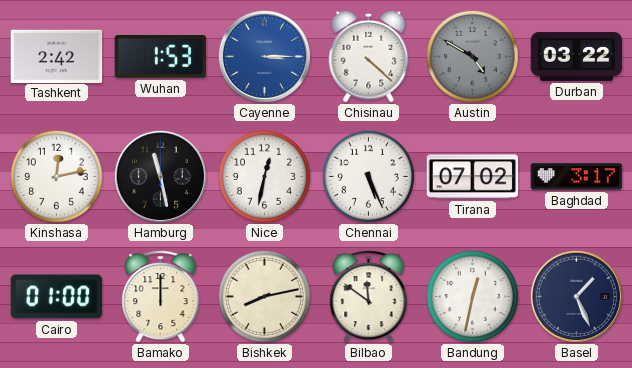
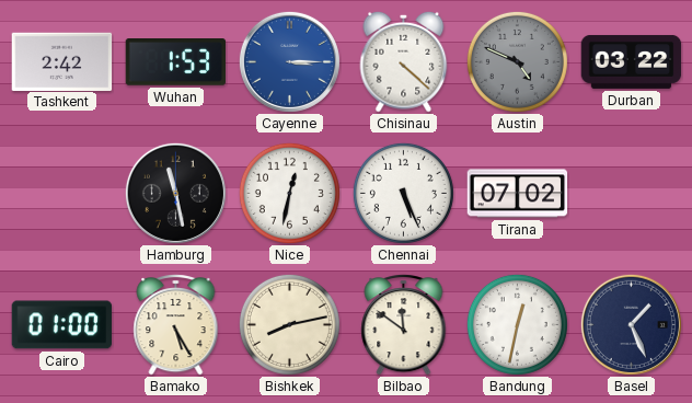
Austin: 4:50 -> 4:49
Kinshasa: 12:13 -> none
Baghdad: 3:17 -> none
Bamako: 12:00 -> 5:25
